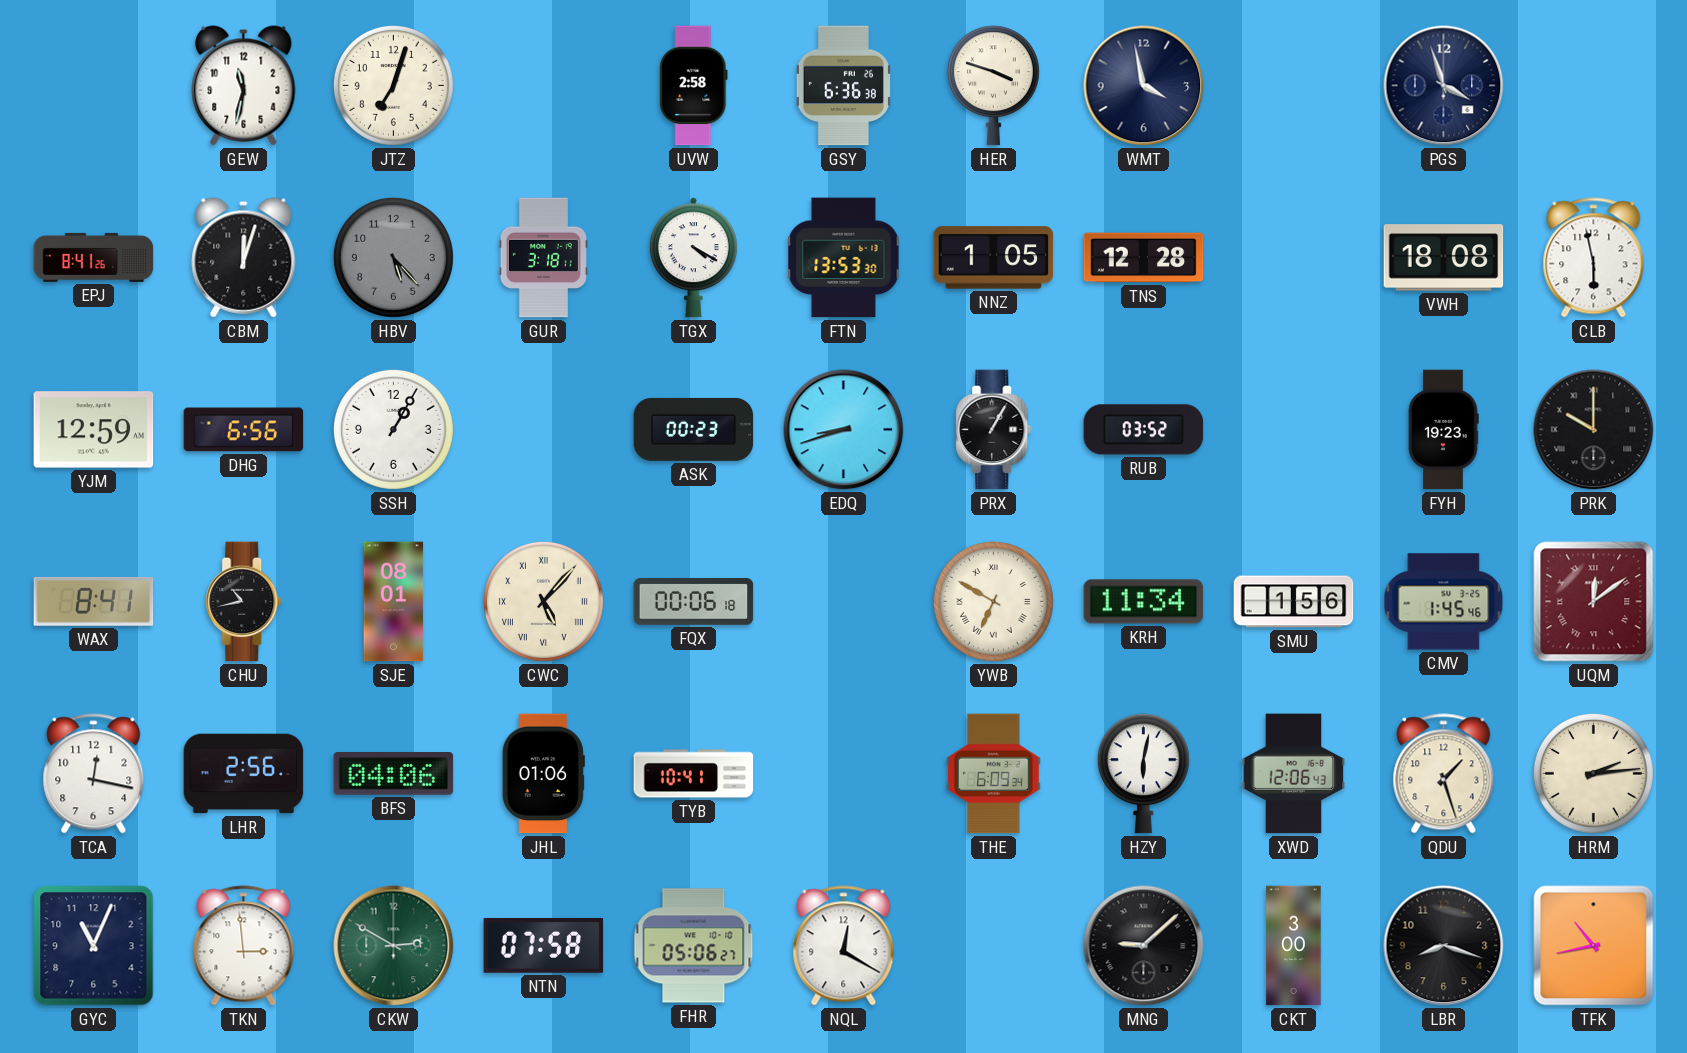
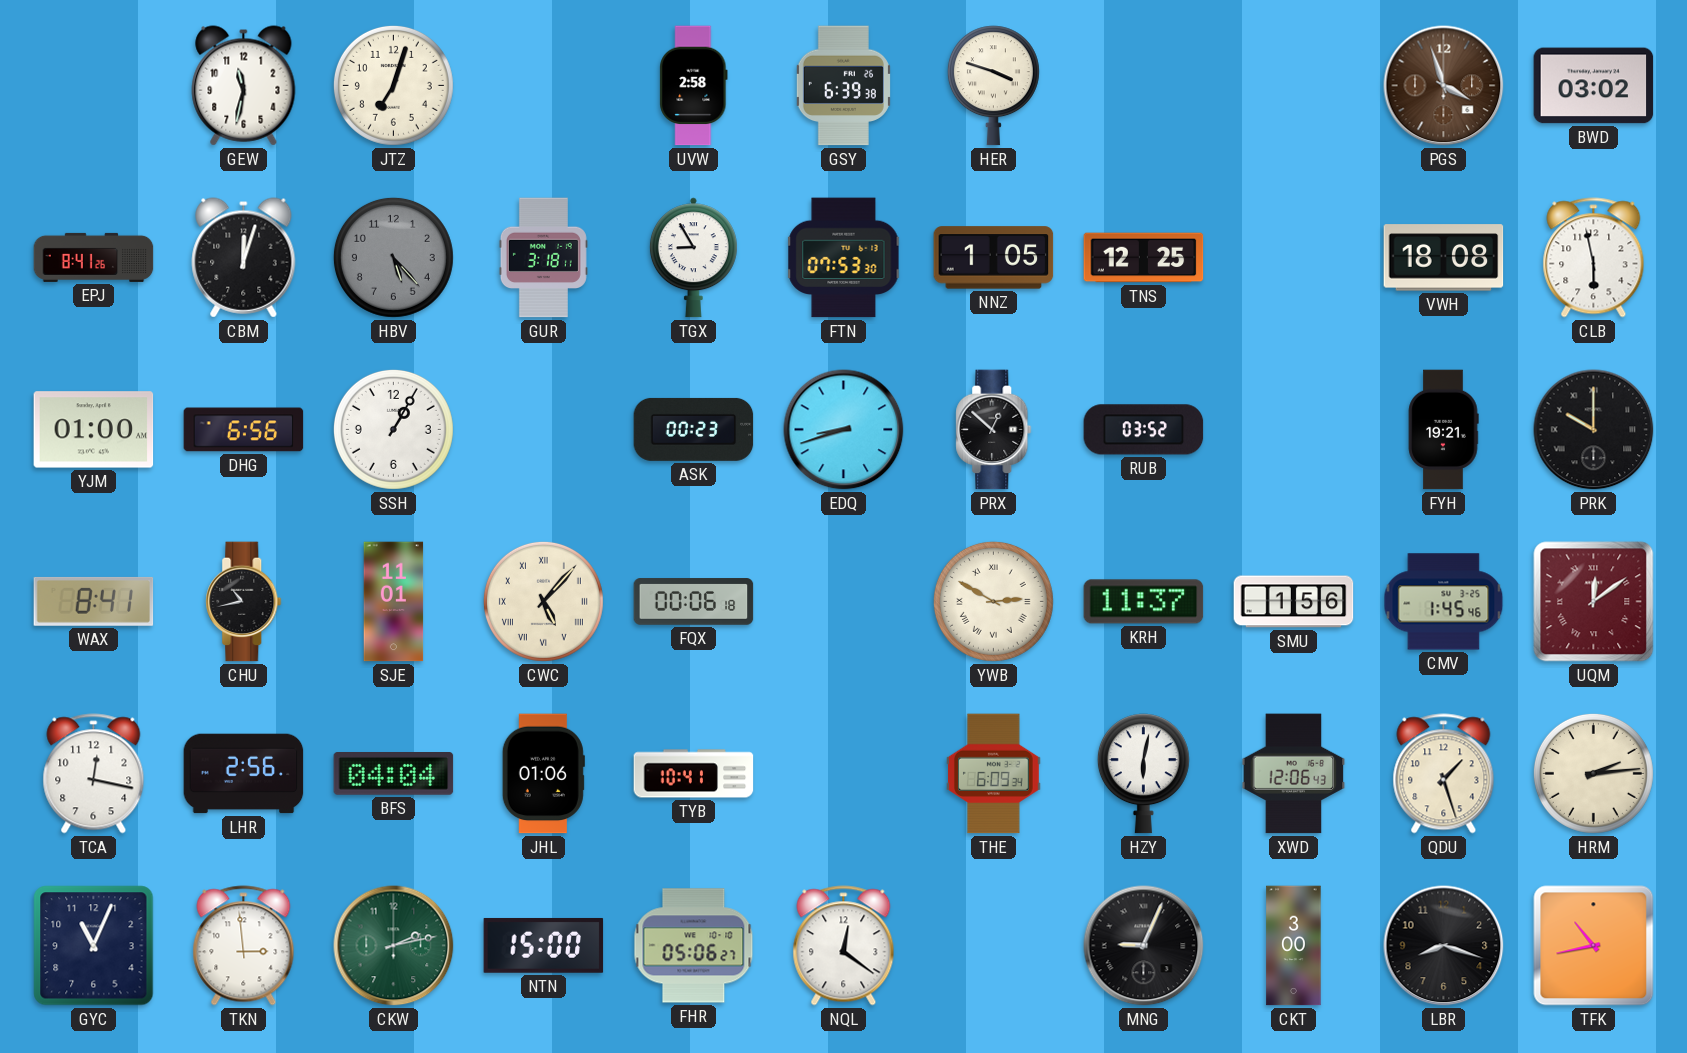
GSY: 6:36 -> 6:39
WMT: 3:58 -> none
PGS dial: navy -> brown
BWD: none -> 03:02
TGX: 4:20 -> 8:55
FTN: 13:53 -> 07:53
TNS: 12:28 -> 12:25
YJM: 12:59 -> 01:00
PRX: 1:05 -> 12:52
FYH: 19:23 -> 19:21
SJE: 08:01 -> 11:01
YWB: 6:50 -> 2:50
KRH: 11:34 -> 11:37
BFS: 04:06 -> 04:04
CKW: 2:50 -> 2:13
NTN: 07:58 -> 15:00
NQL: 12:20 -> 12:21
MNG: 9:08 -> 9:04
